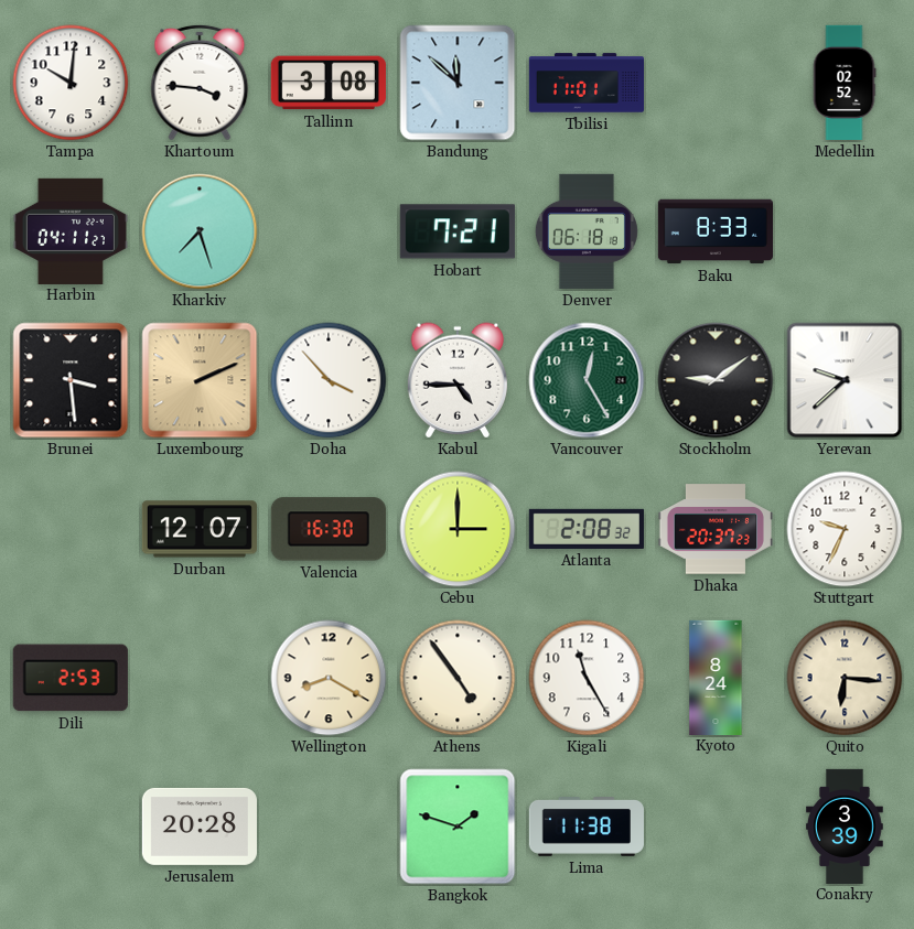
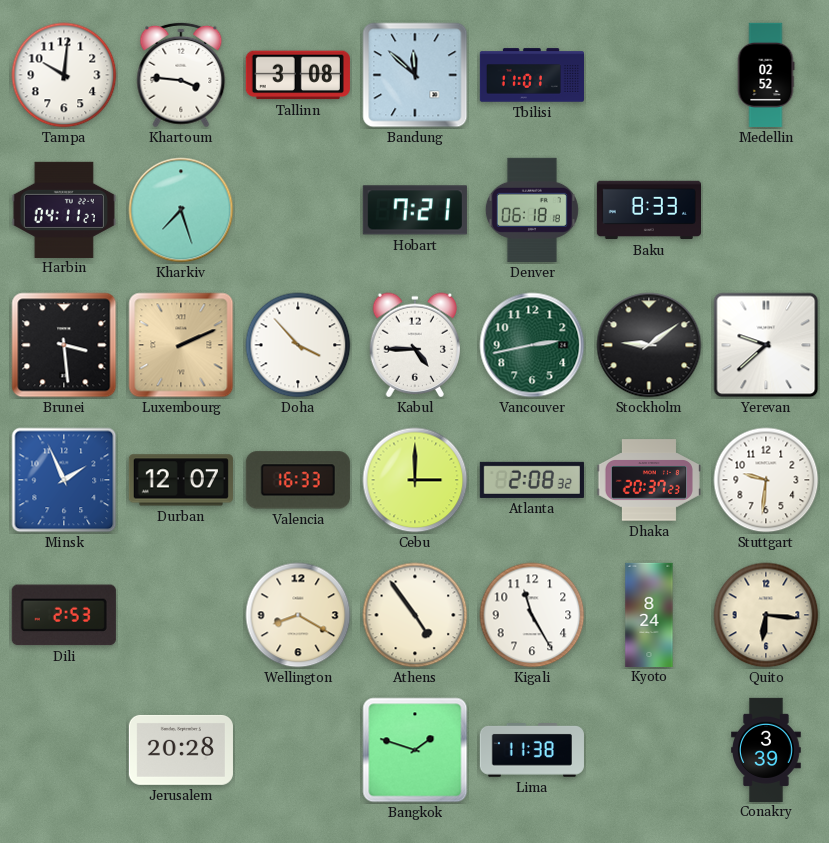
Vancouver: 12:25 -> 2:43
Minsk: none -> 1:56
Valencia: 16:30 -> 16:33
Stuttgart: 9:34 -> 9:31
